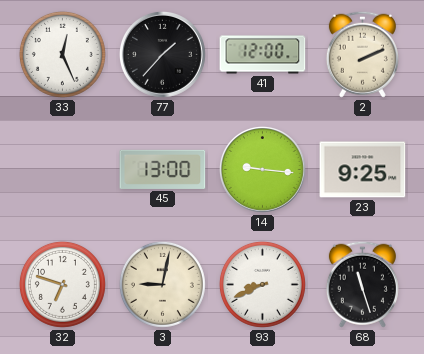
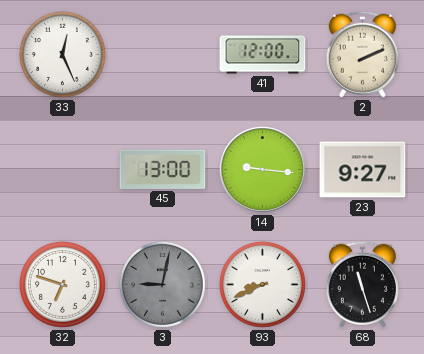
77: 1:37 -> none
23: 9:25 -> 9:27
3 dial: cream -> grey
